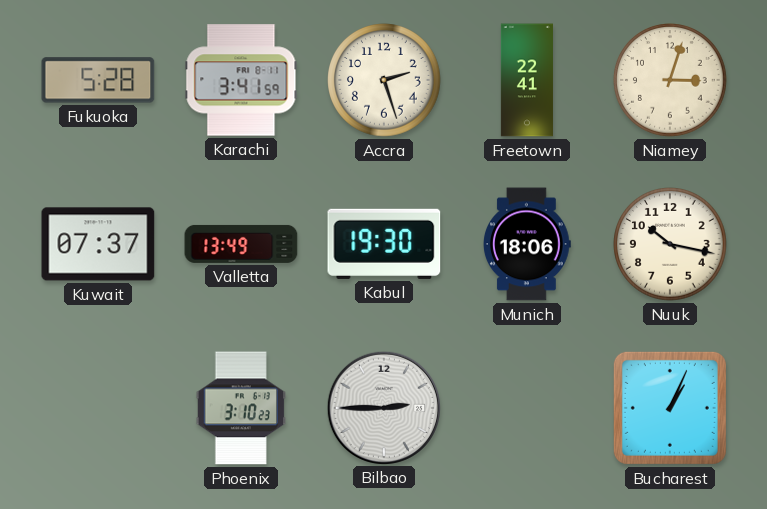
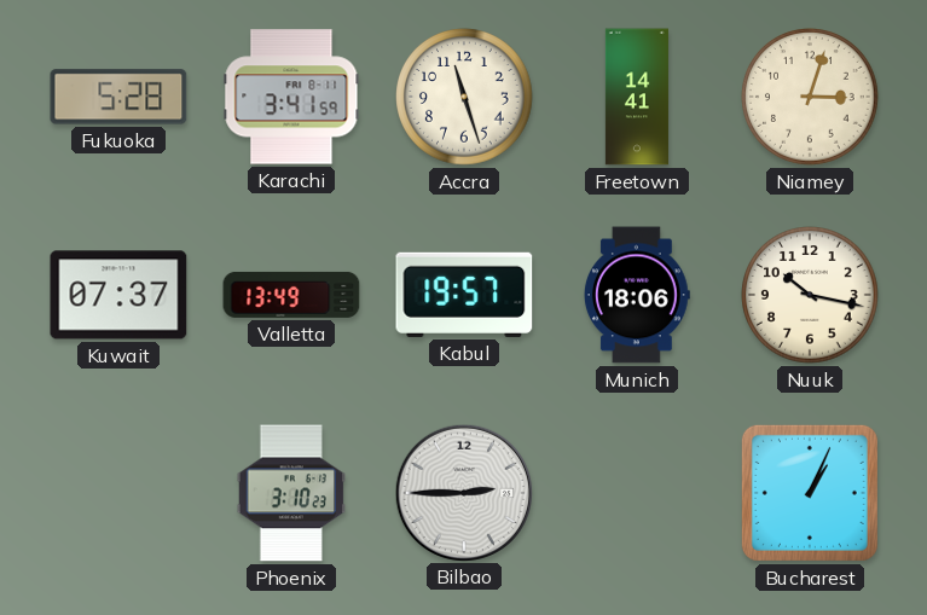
Accra: 2:27 -> 11:27
Freetown: 22:41 -> 14:41
Kabul: 19:30 -> 19:57
